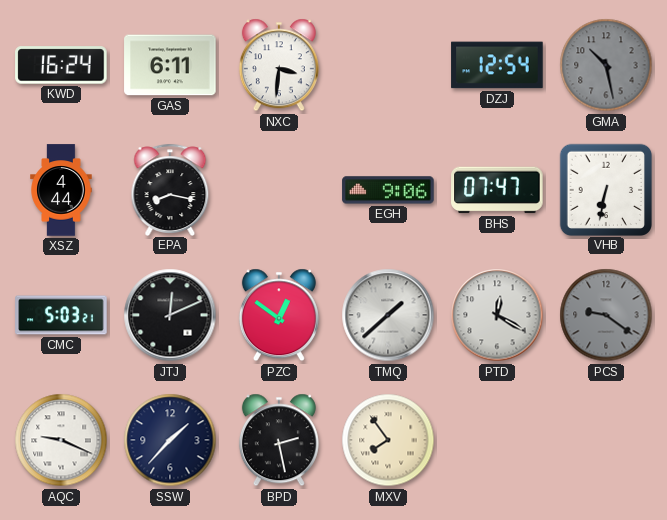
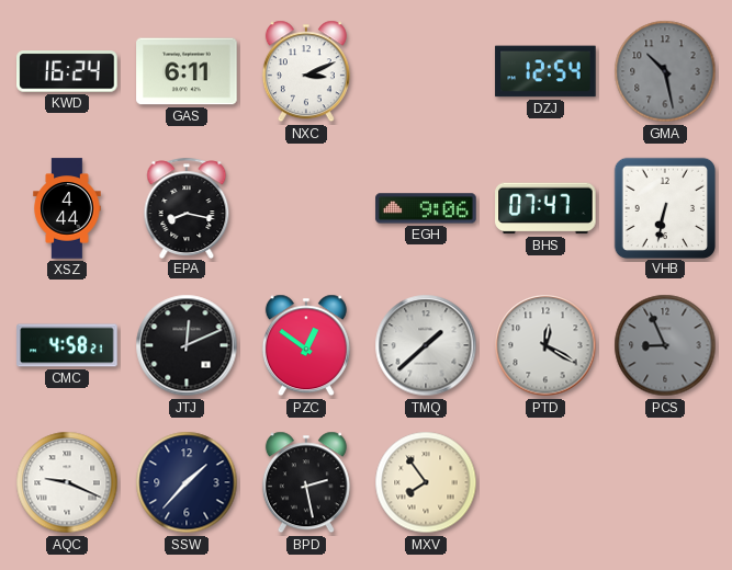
NXC: 3:31 -> 3:11
CMC: 5:03 -> 4:58
PCS: 9:21 -> 8:56
